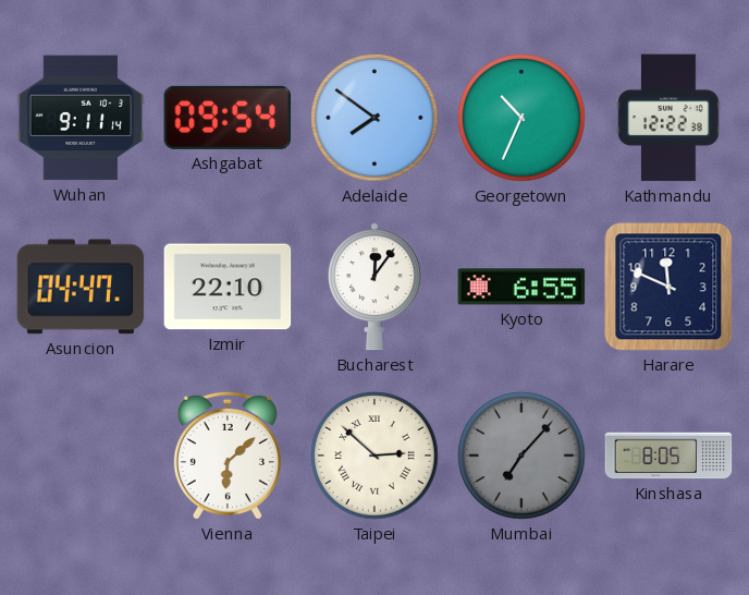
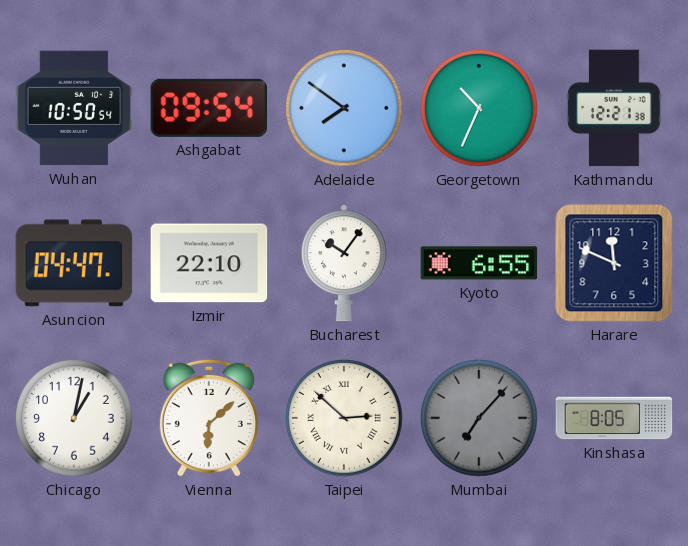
Wuhan: 9:11 -> 10:50
Kathmandu: 12:22 -> 12:21
Bucharest: 12:06 -> 10:06
Chicago: none -> 1:02
